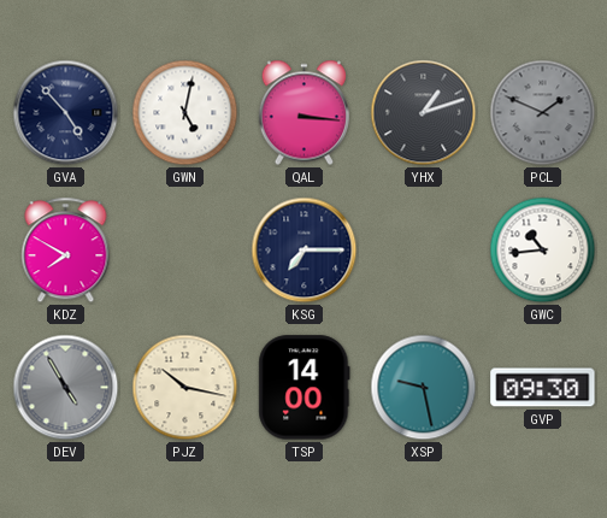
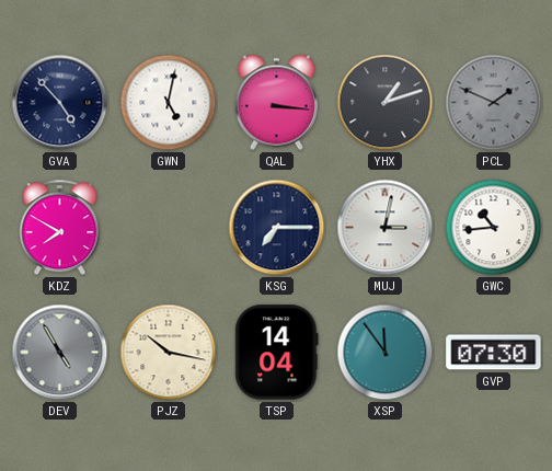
MUJ: none -> 3:02
TSP: 14:00 -> 14:04
XSP: 9:28 -> 11:54
GVP: 09:30 -> 07:30
